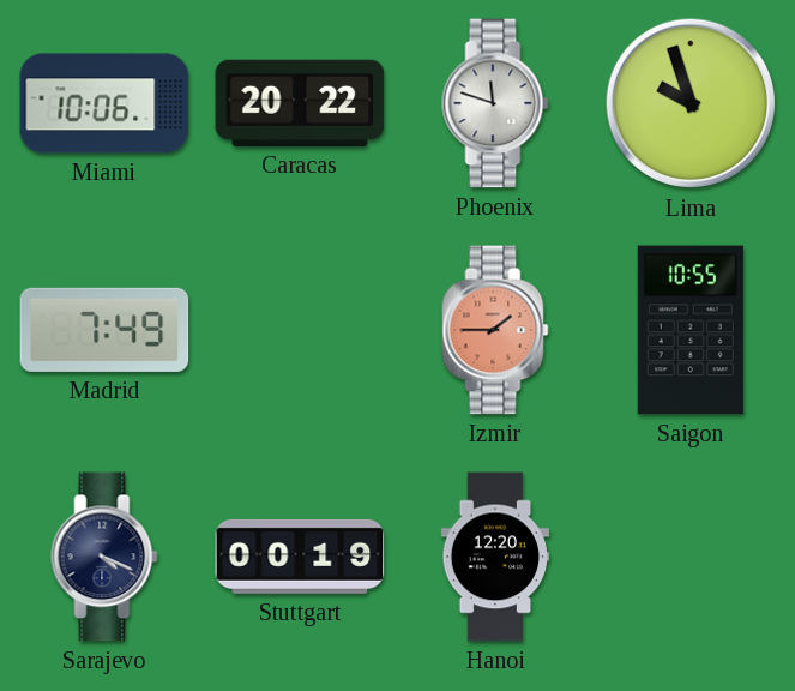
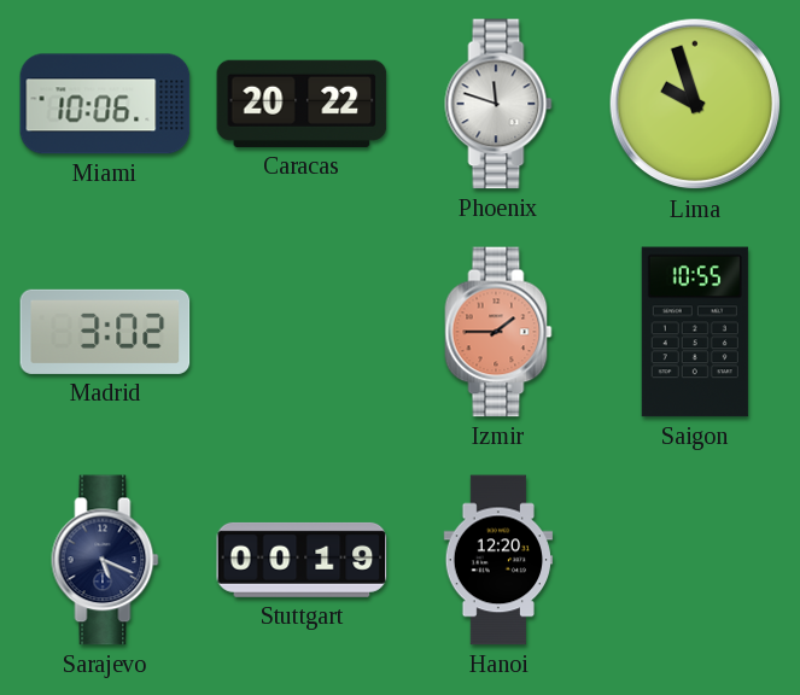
Madrid: 7:49 -> 3:02
Sarajevo: 4:19 -> 5:19
